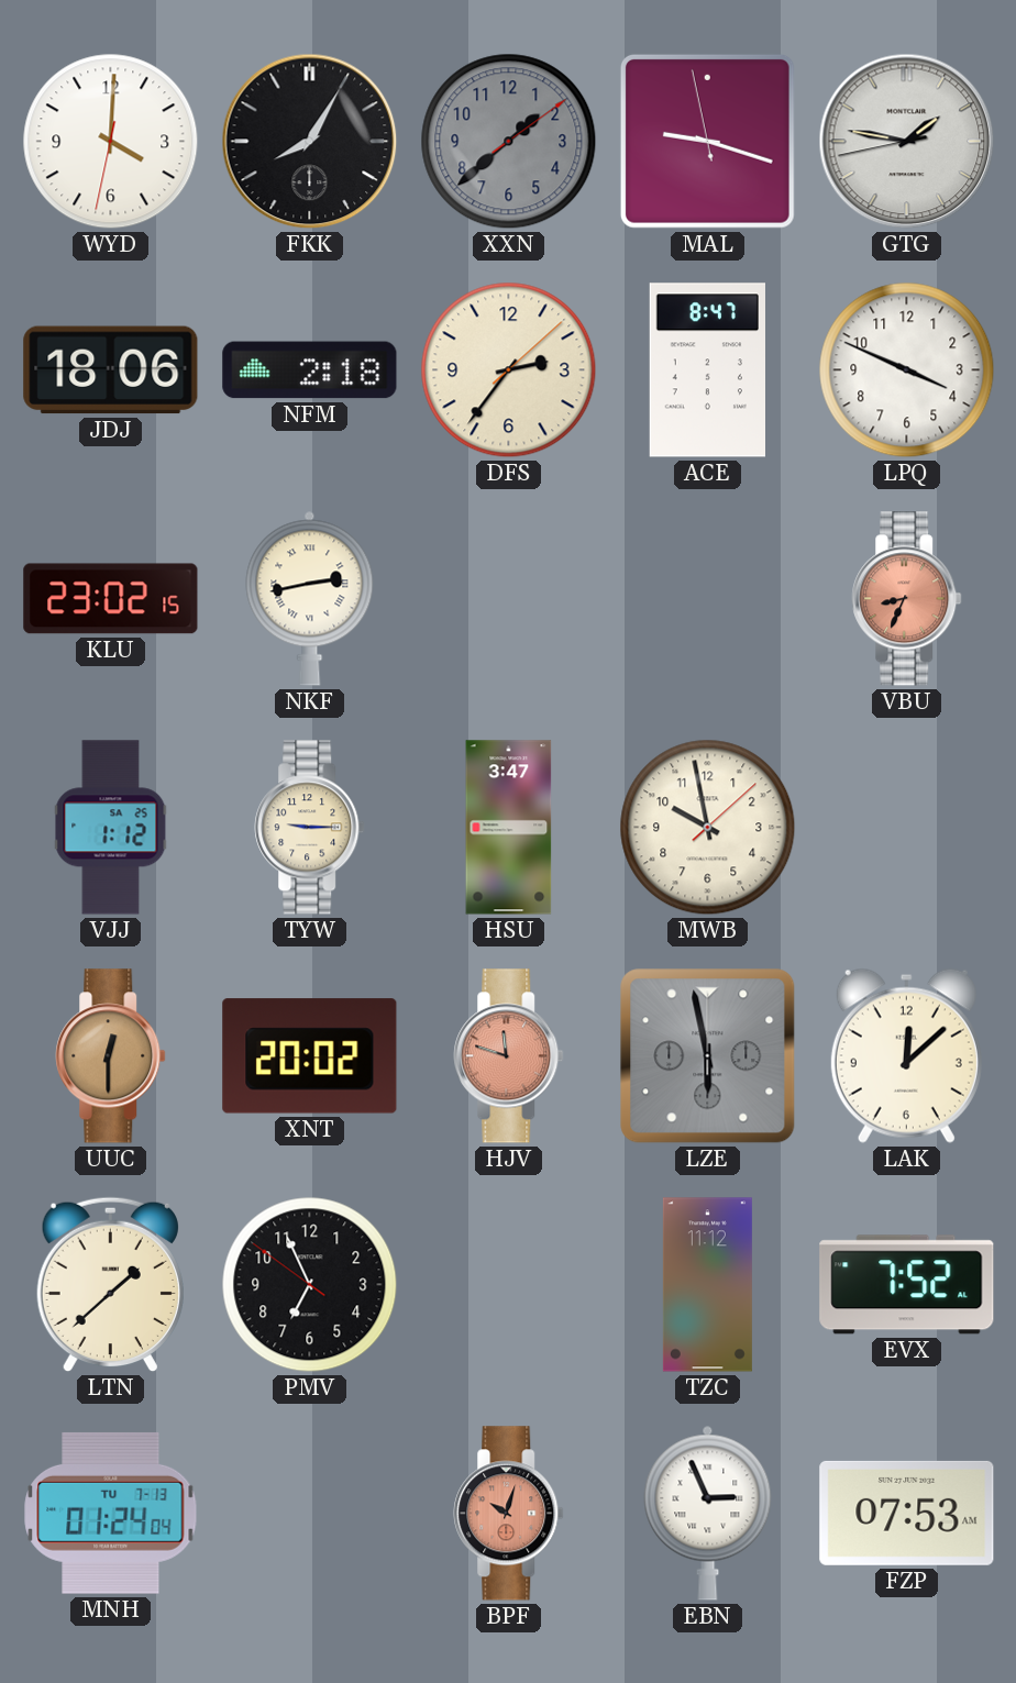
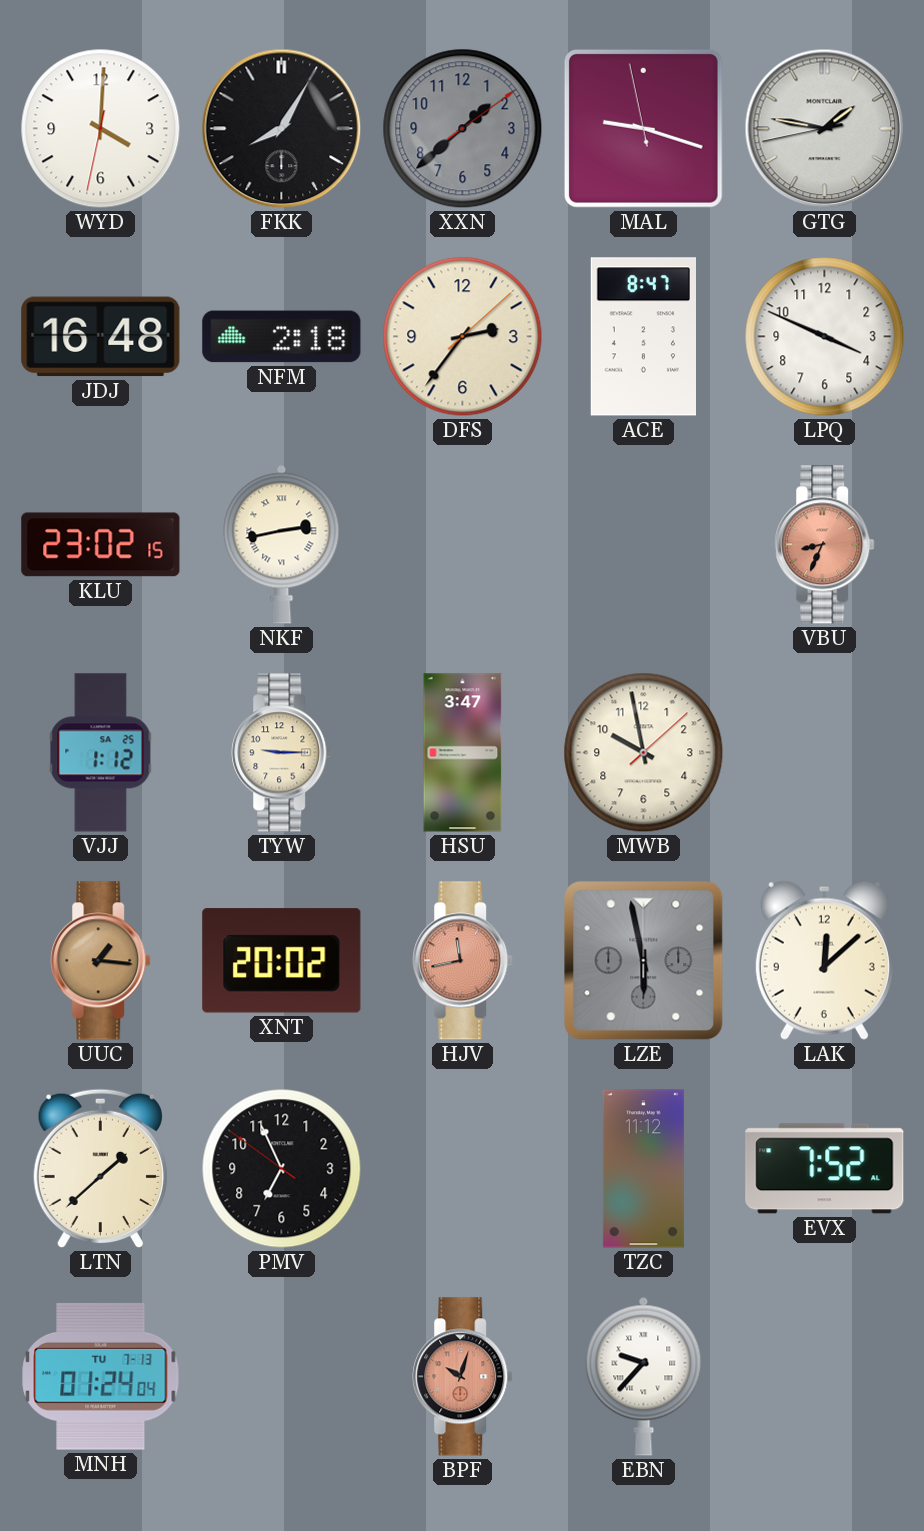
JDJ: 18:06 -> 16:48
UUC: 12:30 -> 1:16
HJV: 11:48 -> 11:43
EBN: 2:56 -> 9:37
FZP: 07:53 -> none
